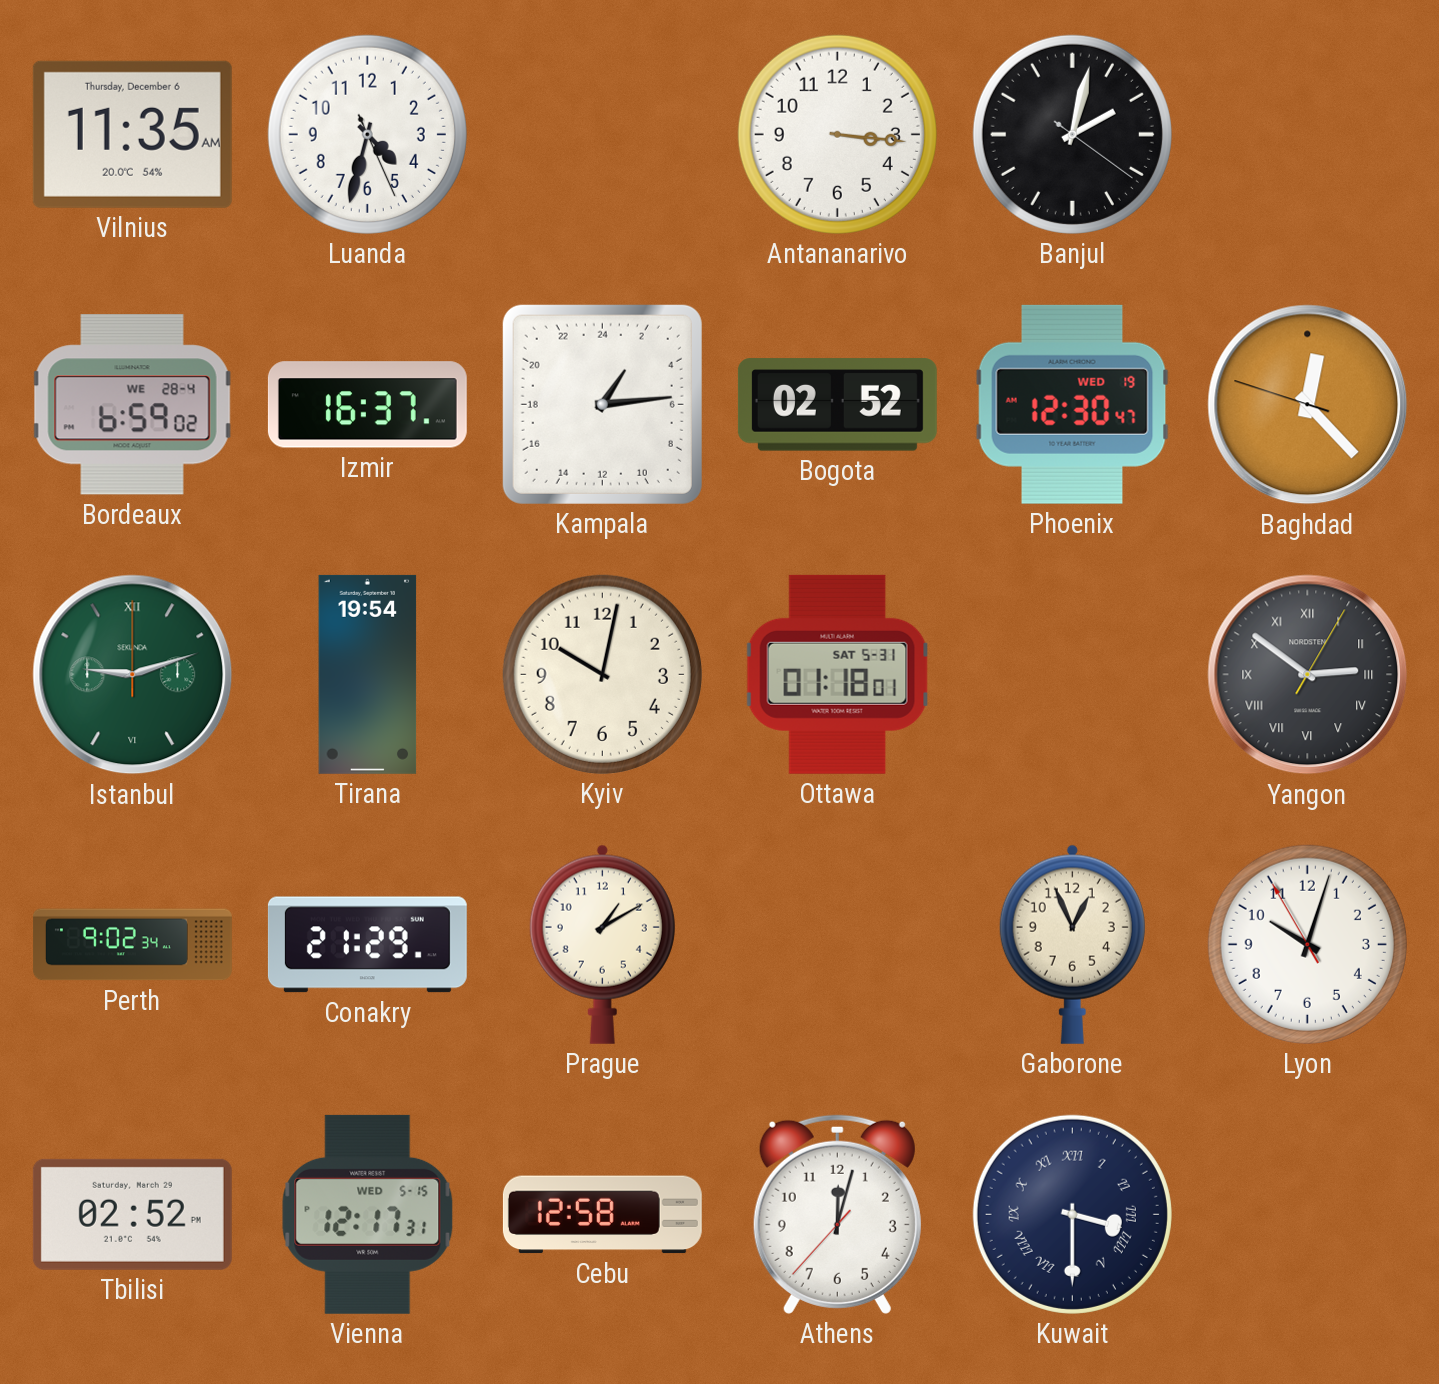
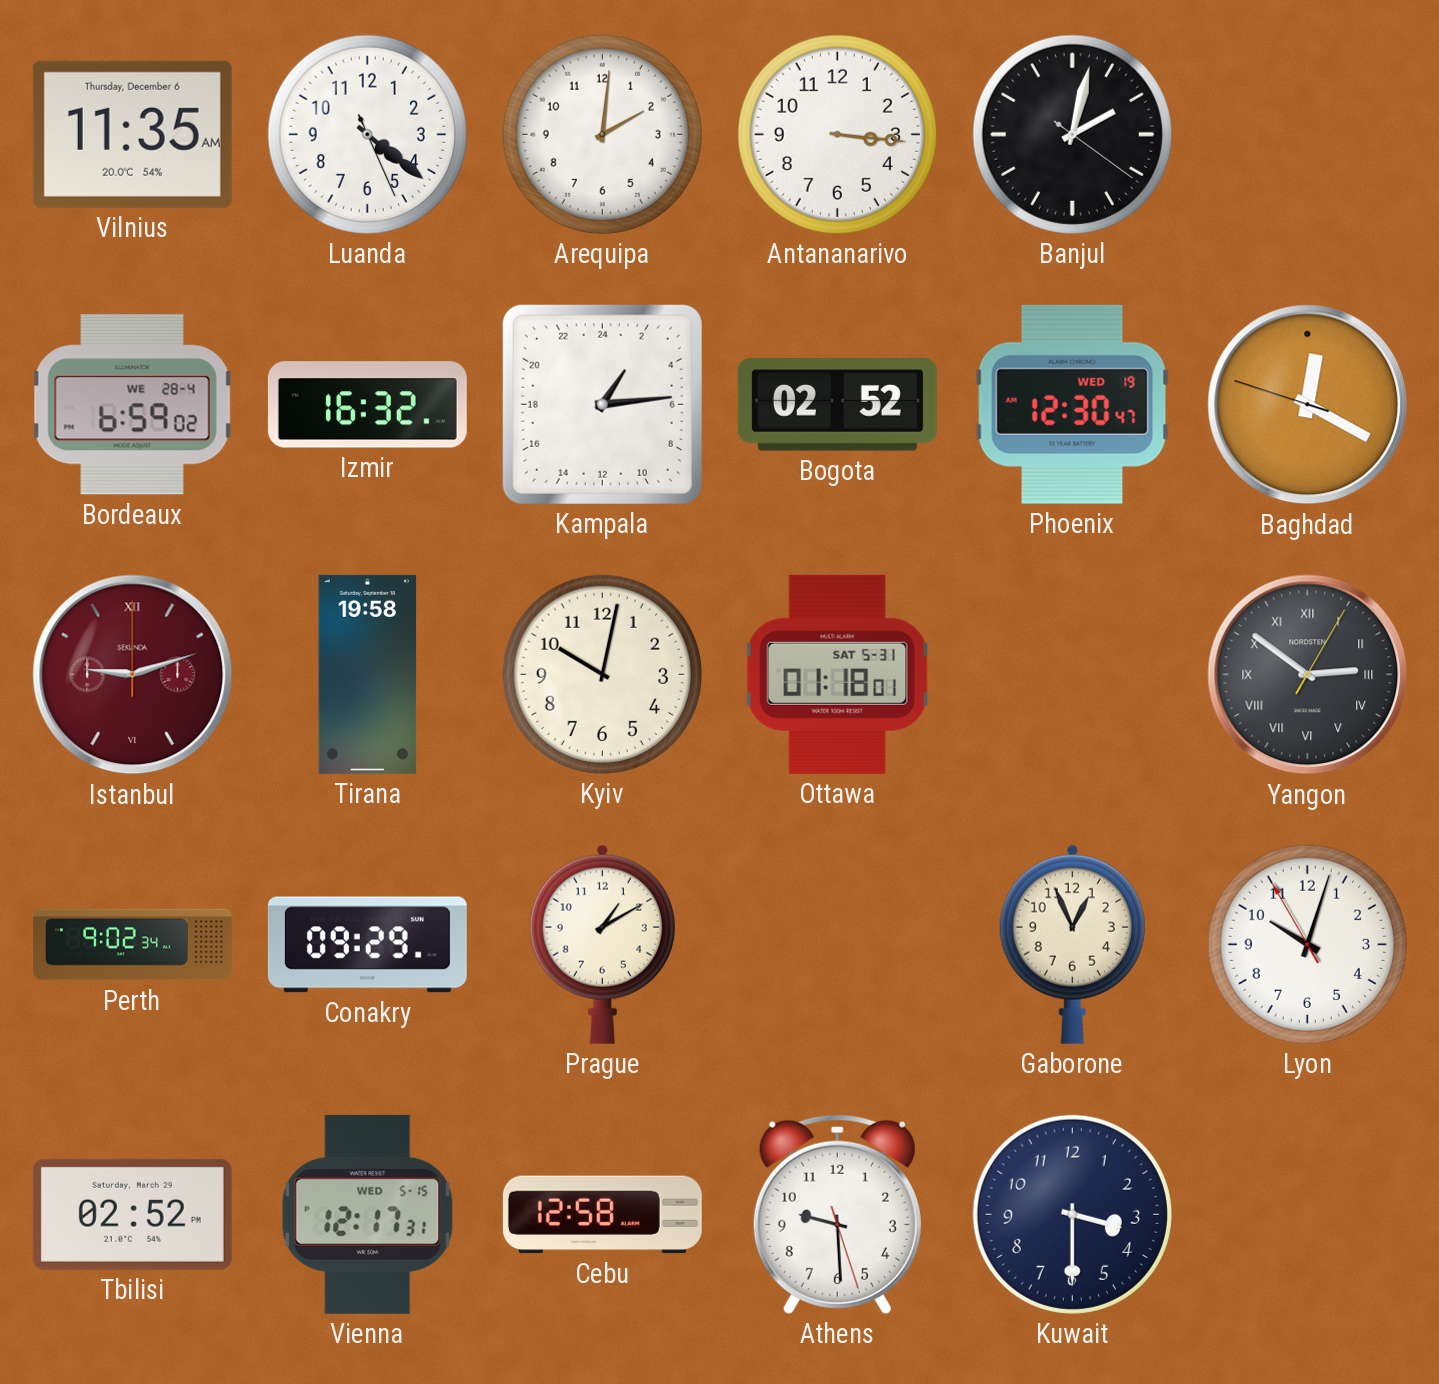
Luanda: 4:32 -> 4:21
Arequipa: none -> 2:01
Izmir: 16:37 -> 16:32
Baghdad: 12:22 -> 12:19
Istanbul dial: green -> burgundy
Tirana: 19:54 -> 19:58
Conakry: 21:29 -> 09:29
Athens: 12:02 -> 9:29
Kuwait numerals: Roman -> Arabic
